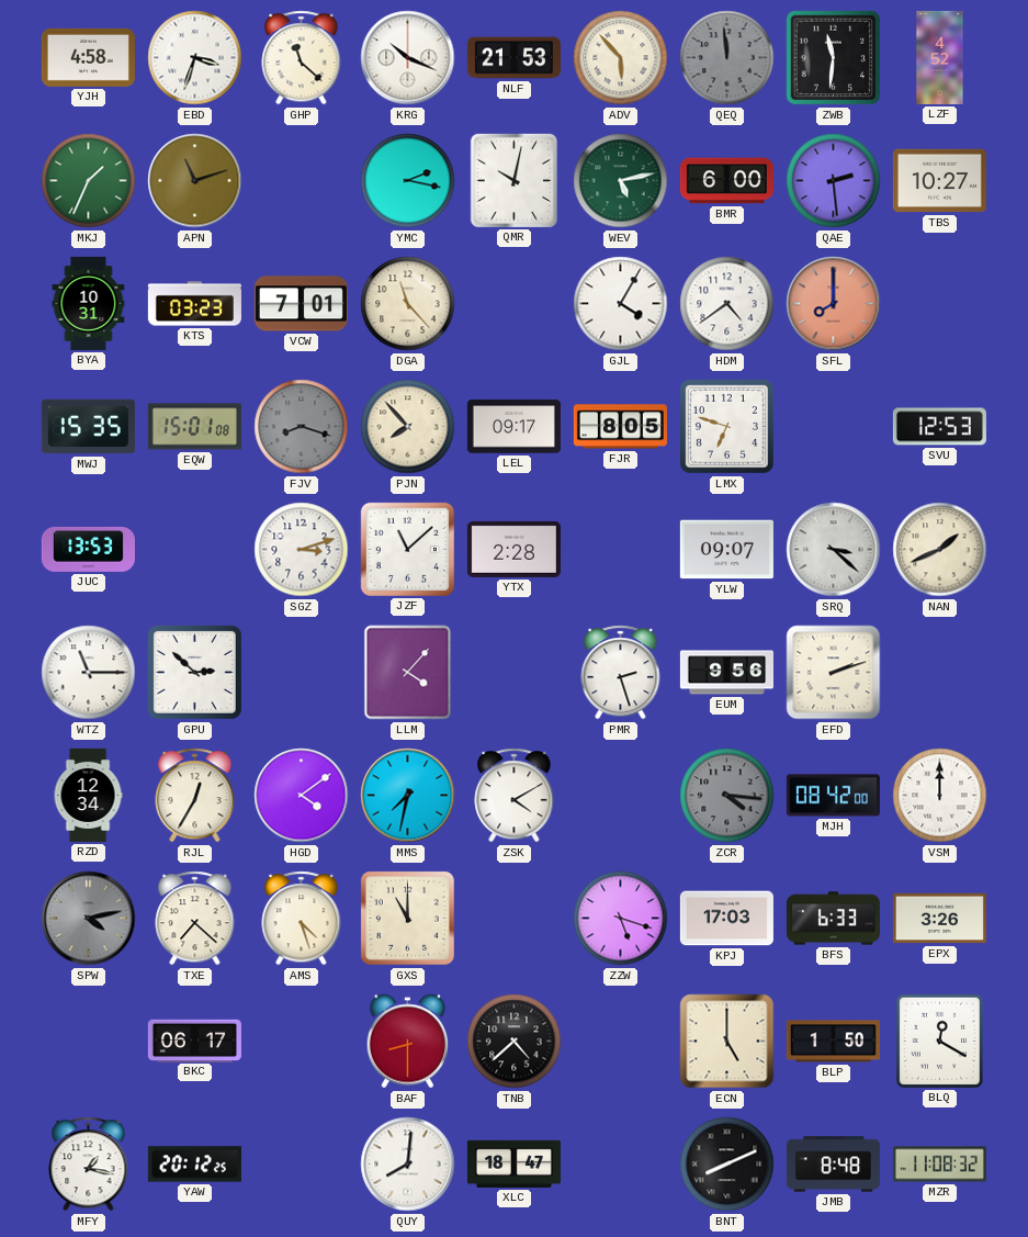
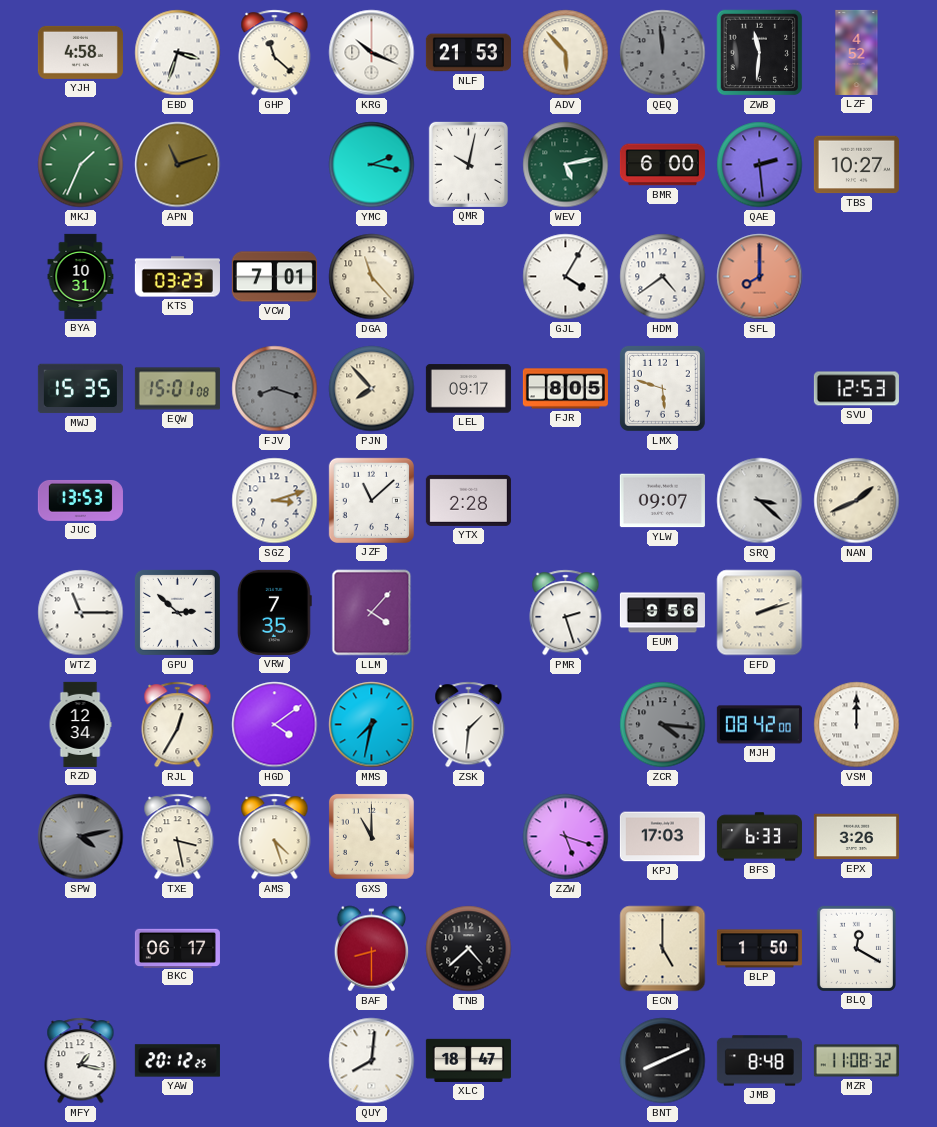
LMX: 6:48 -> 5:48
VRW: none -> 7:35
ZSK: 4:10 -> 1:31
TXE: 7:22 -> 3:28
